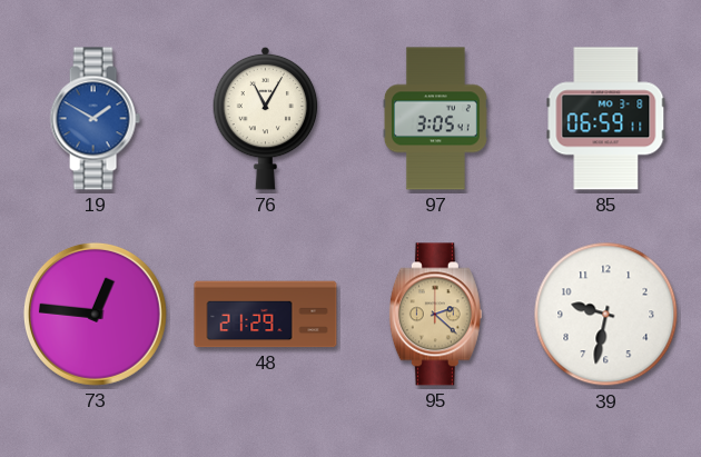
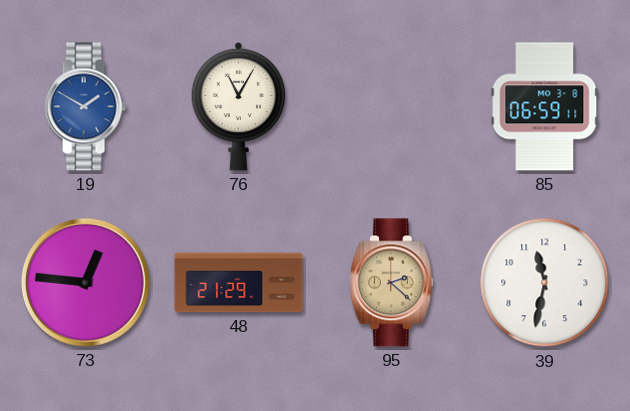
97: 3:05 -> none
39: 9:32 -> 11:32
